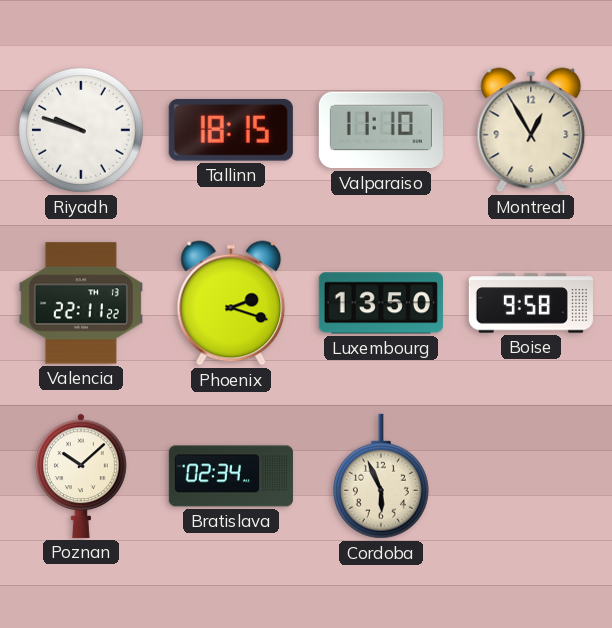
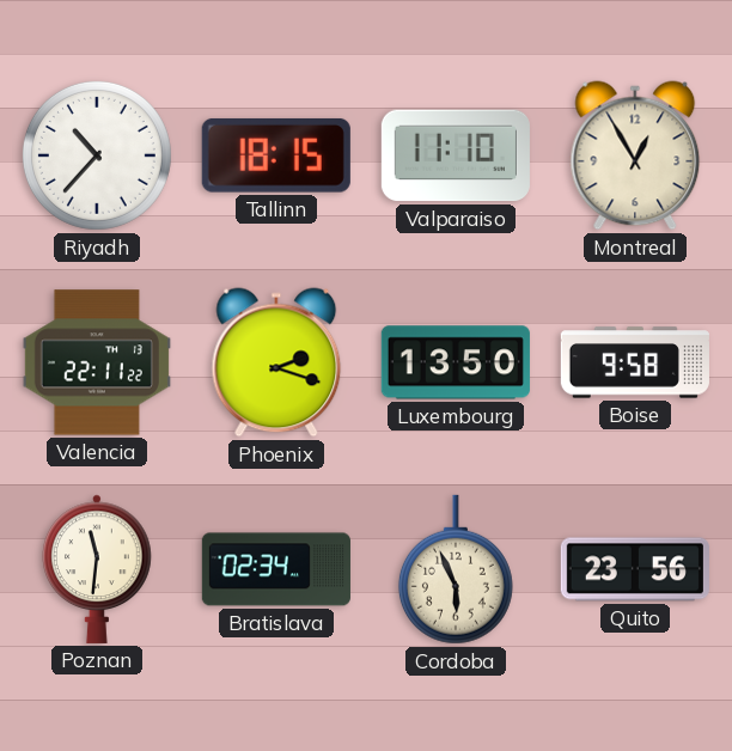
Riyadh: 9:48 -> 10:37
Poznan: 10:08 -> 11:31
Quito: none -> 23:56
